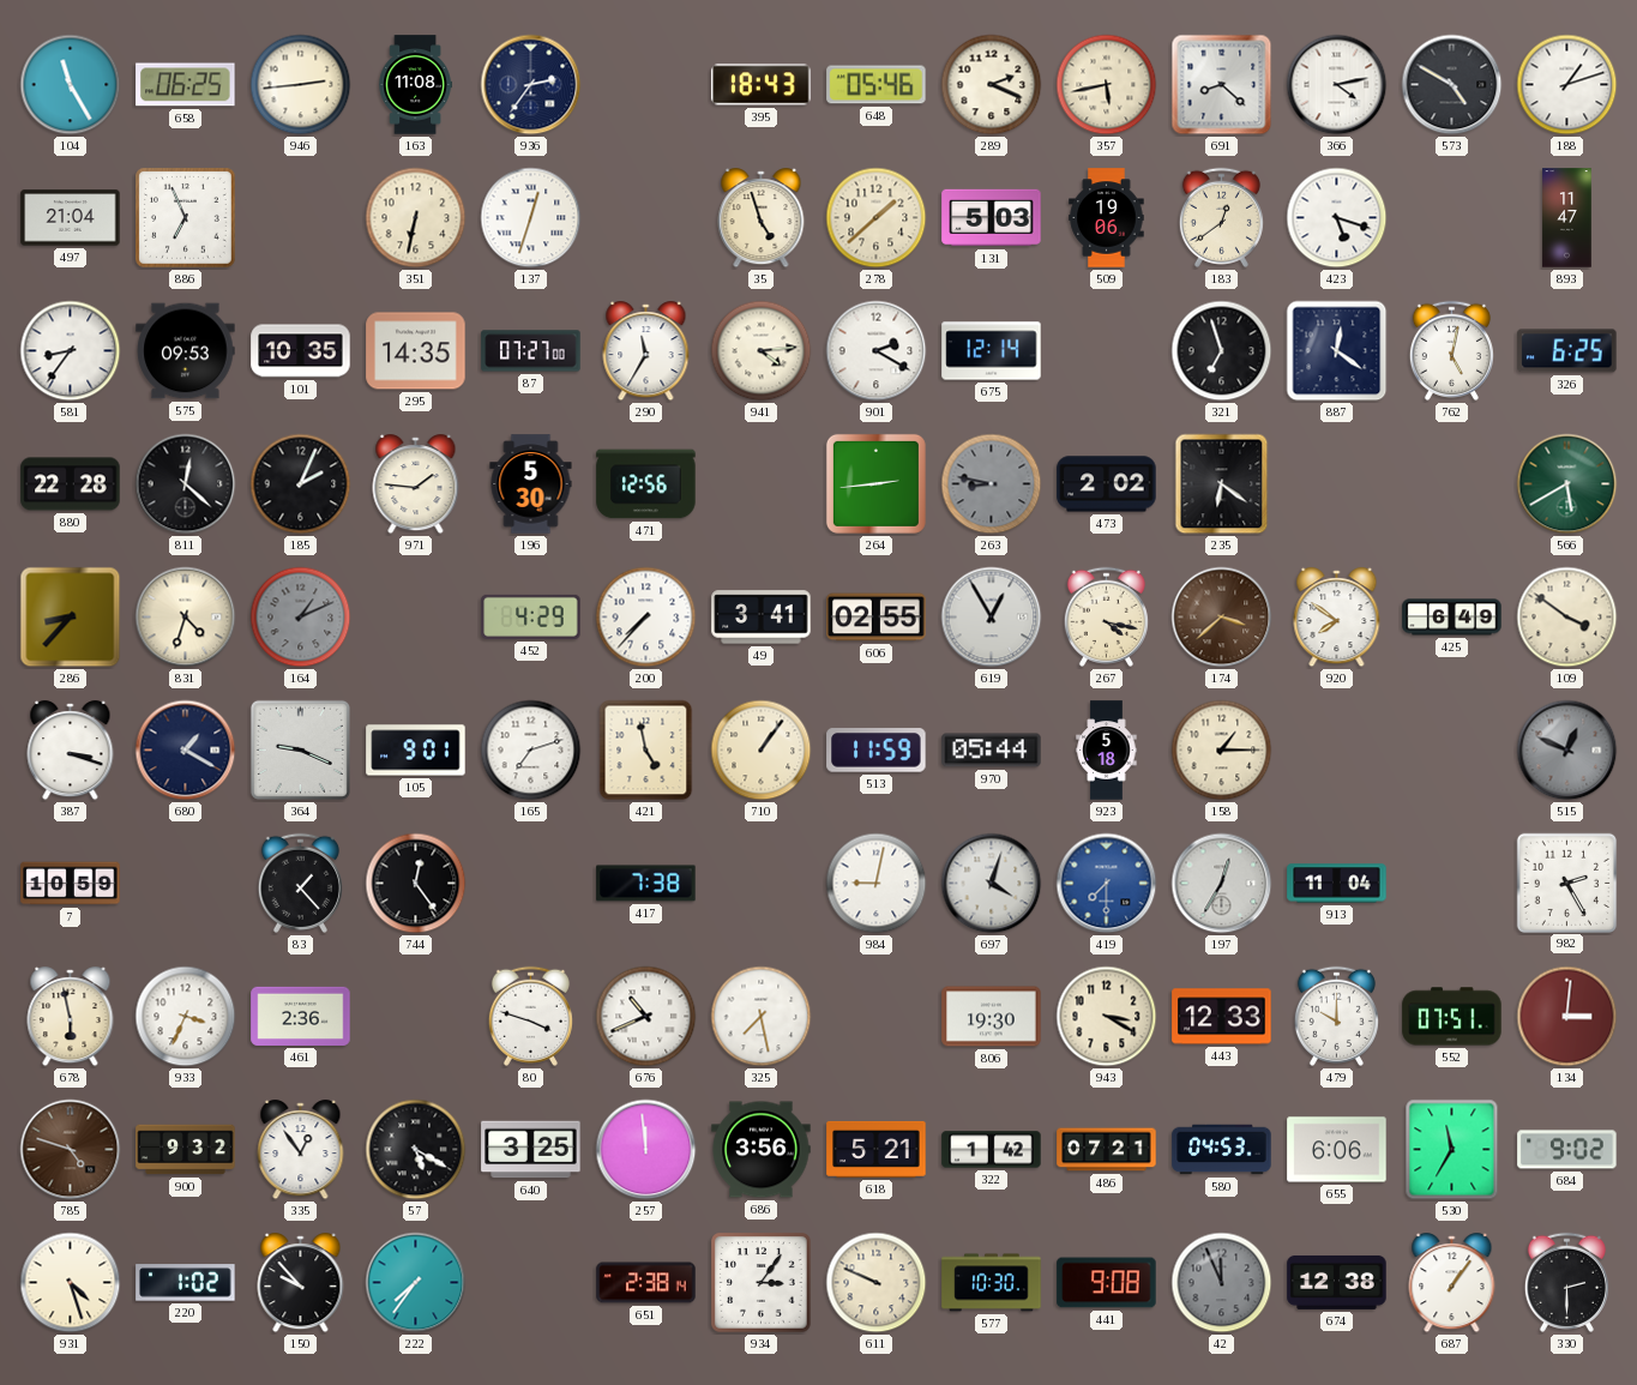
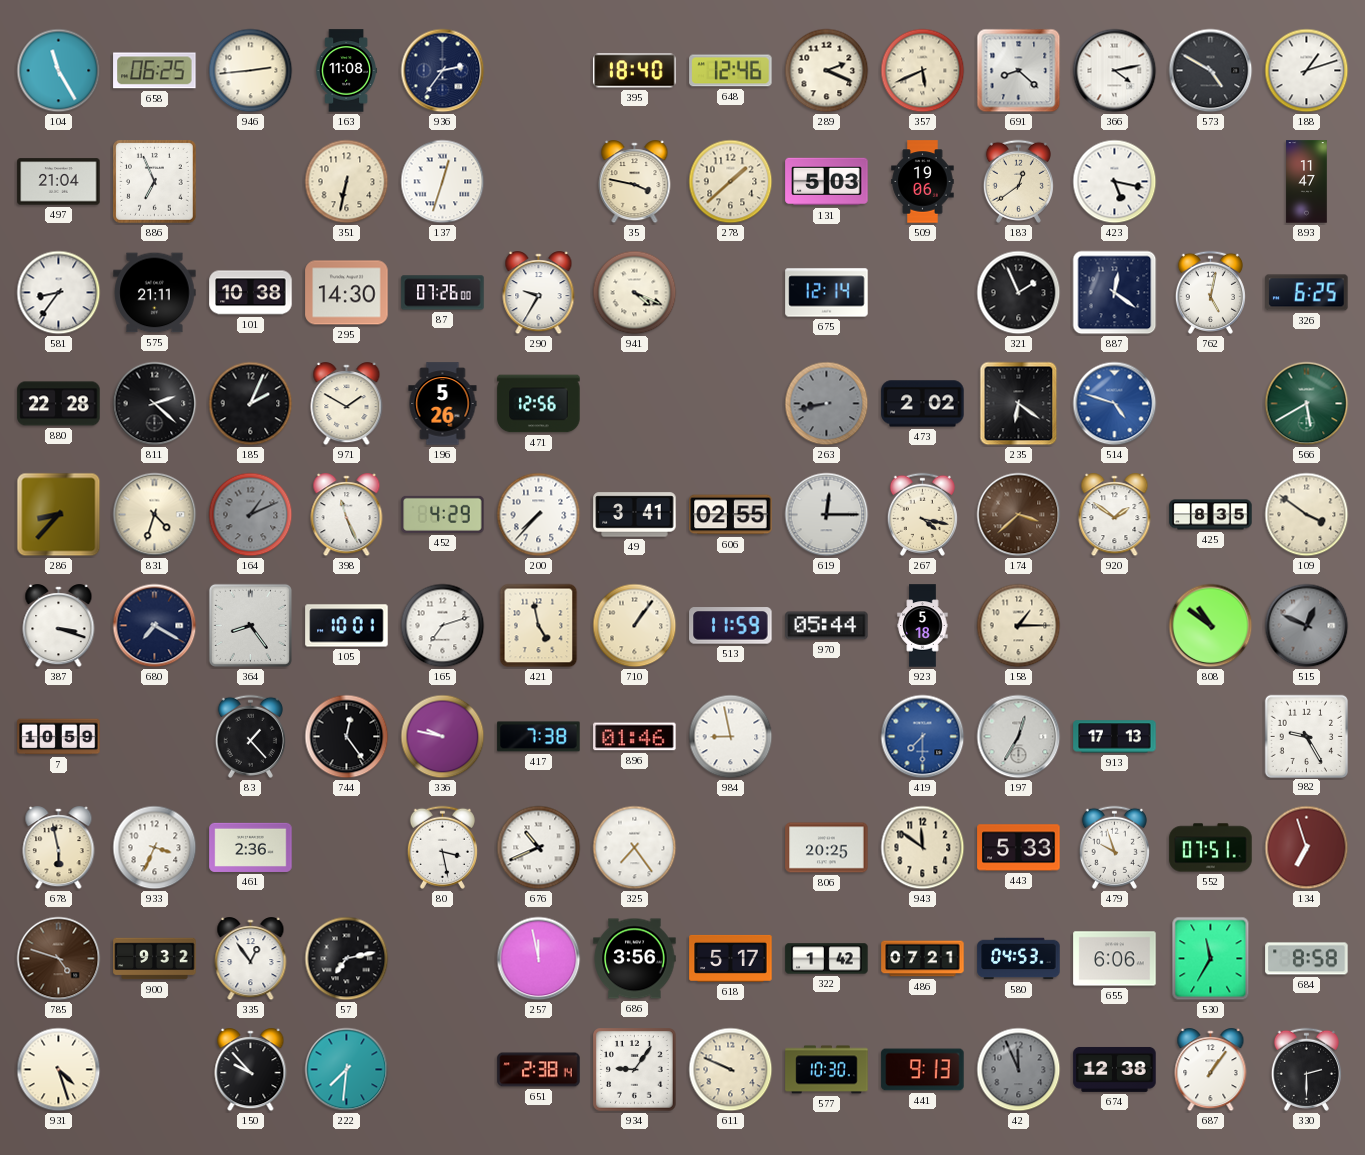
395: 18:43 -> 18:40
648: 05:46 -> 12:46
357: 5:43 -> 5:41
35: 4:57 -> 3:47
423: 5:18 -> 5:17
575: 09:53 -> 21:11
101: 10:35 -> 10:38
295: 14:35 -> 14:30
87: 07:27 -> 07:26
290: 11:35 -> 9:35
941: 4:14 -> 4:19
901: 2:20 -> none
321: 6:57 -> 1:56
811: 12:22 -> 2:22
971: 1:46 -> 1:50
196: 5:30 -> 5:26
264: 2:44 -> none
263: 8:47 -> 8:43
514: none -> 4:48
398: none -> 11:26
619: 12:55 -> 12:15
920: 7:51 -> 1:51
425: 6:49 -> 8:35
680: 1:20 -> 7:20
364: 9:19 -> 8:24
105: 9:01 -> 10:01
808: none -> 10:51
336: none -> 9:47
896: none -> 01:46
984: 9:02 -> 8:58
697: 4:03 -> none
913: 11:04 -> 17:13
982: 2:25 -> 9:25
80: 3:48 -> 3:28
325: 7:28 -> 7:24
806: 19:30 -> 20:25
943: 3:20 -> 11:51
443: 12:33 -> 5:33
479: 10:00 -> 9:57
134: 3:01 -> 6:57
57: 5:20 -> 7:13
640: 3:25 -> none
257: 11:59 -> 11:58
618: 5:21 -> 5:17
684: 9:02 -> 8:58
220: 1:02 -> none
222: 7:36 -> 7:31
934: 3:06 -> 9:06
441: 9:08 -> 9:13
